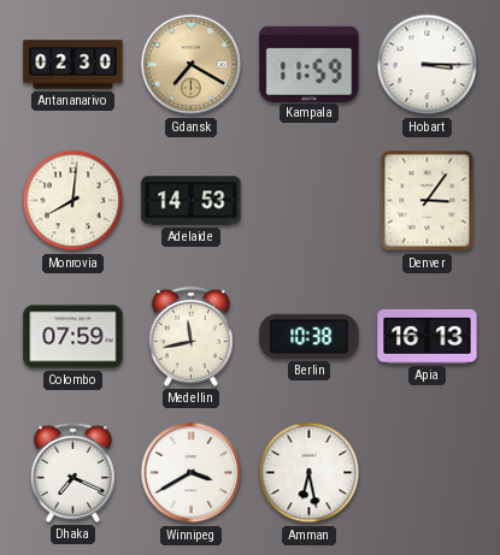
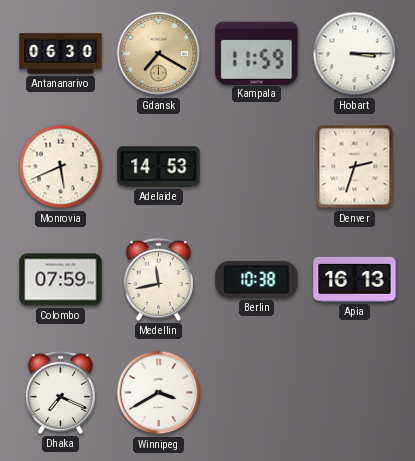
Antananarivo: 02:30 -> 06:30
Monrovia: 8:01 -> 5:41
Denver: 3:06 -> 2:33
Amman: 6:28 -> none
